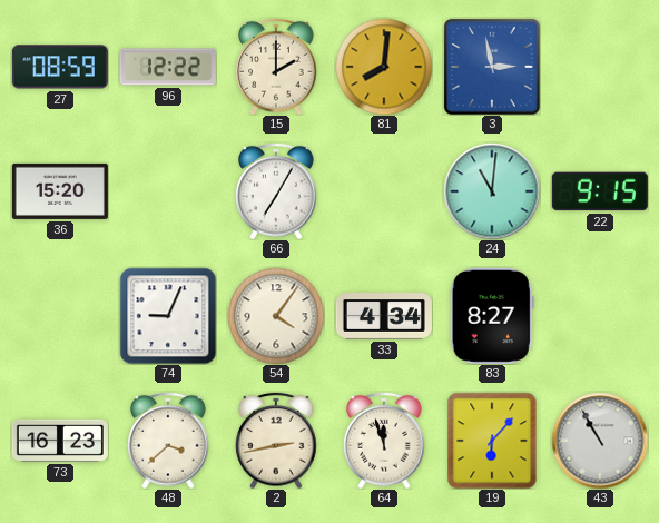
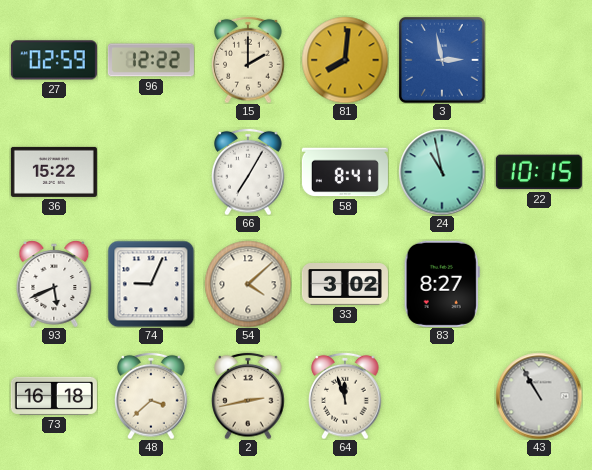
27: 08:59 -> 02:59
36: 15:20 -> 15:22
58: none -> 8:41
24: 11:01 -> 10:58
22: 9:15 -> 10:15
93: none -> 5:41
54: 4:06 -> 4:08
33: 4:34 -> 3:02
73: 16:23 -> 16:18
19: 6:07 -> none
